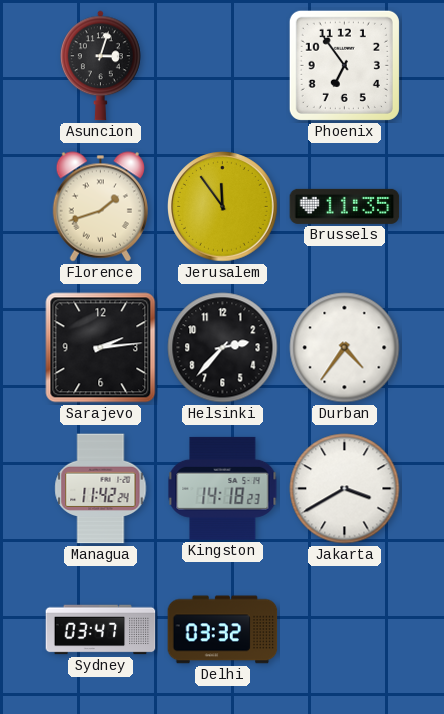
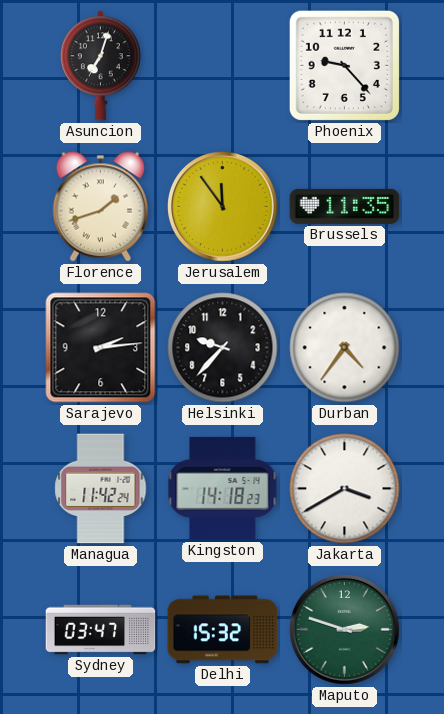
Asuncion: 3:03 -> 7:03
Phoenix: 6:54 -> 9:23
Helsinki: 2:37 -> 9:37
Delhi: 03:32 -> 15:32
Maputo: none -> 2:48
